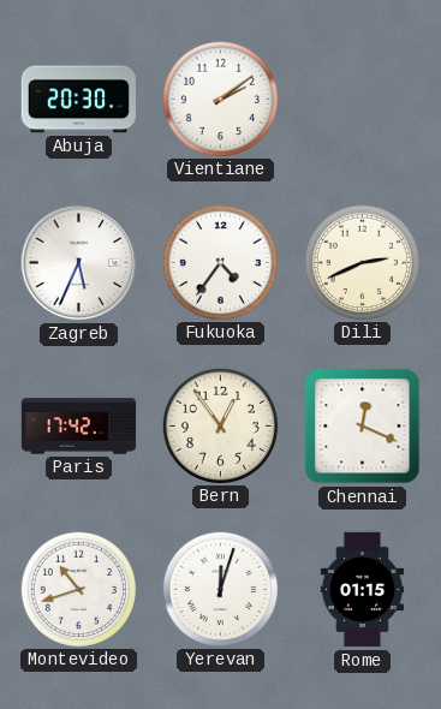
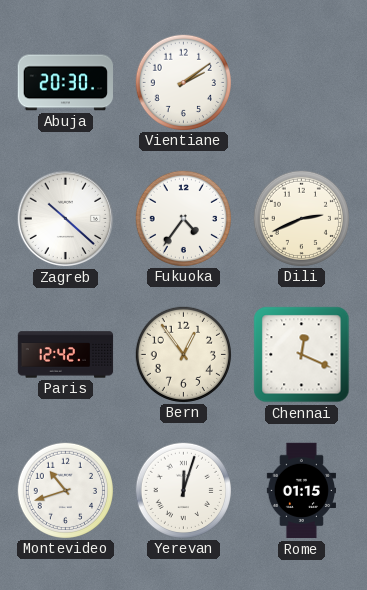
Zagreb: 5:34 -> 10:22
Paris: 17:42 -> 12:42
